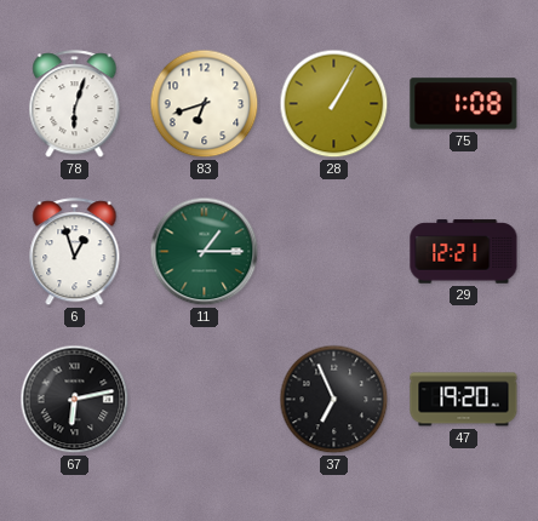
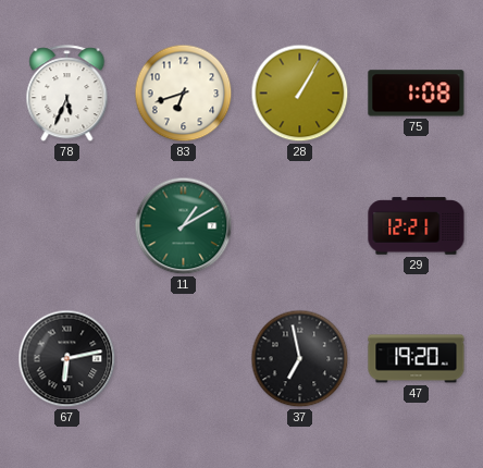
78: 6:03 -> 5:34
6: 12:57 -> none
11: 1:15 -> 1:10
37: 6:56 -> 6:58
